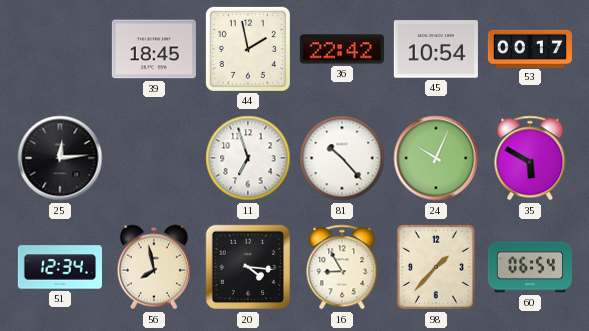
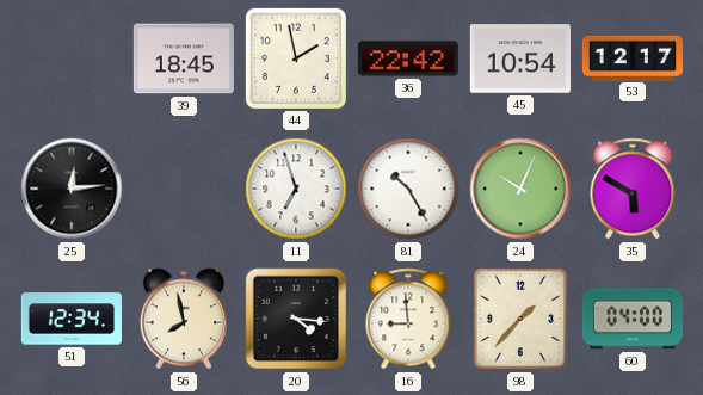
53: 00:17 -> 12:17
81: 10:23 -> 10:25
16: 8:55 -> 8:59
60: 06:54 -> 04:00
